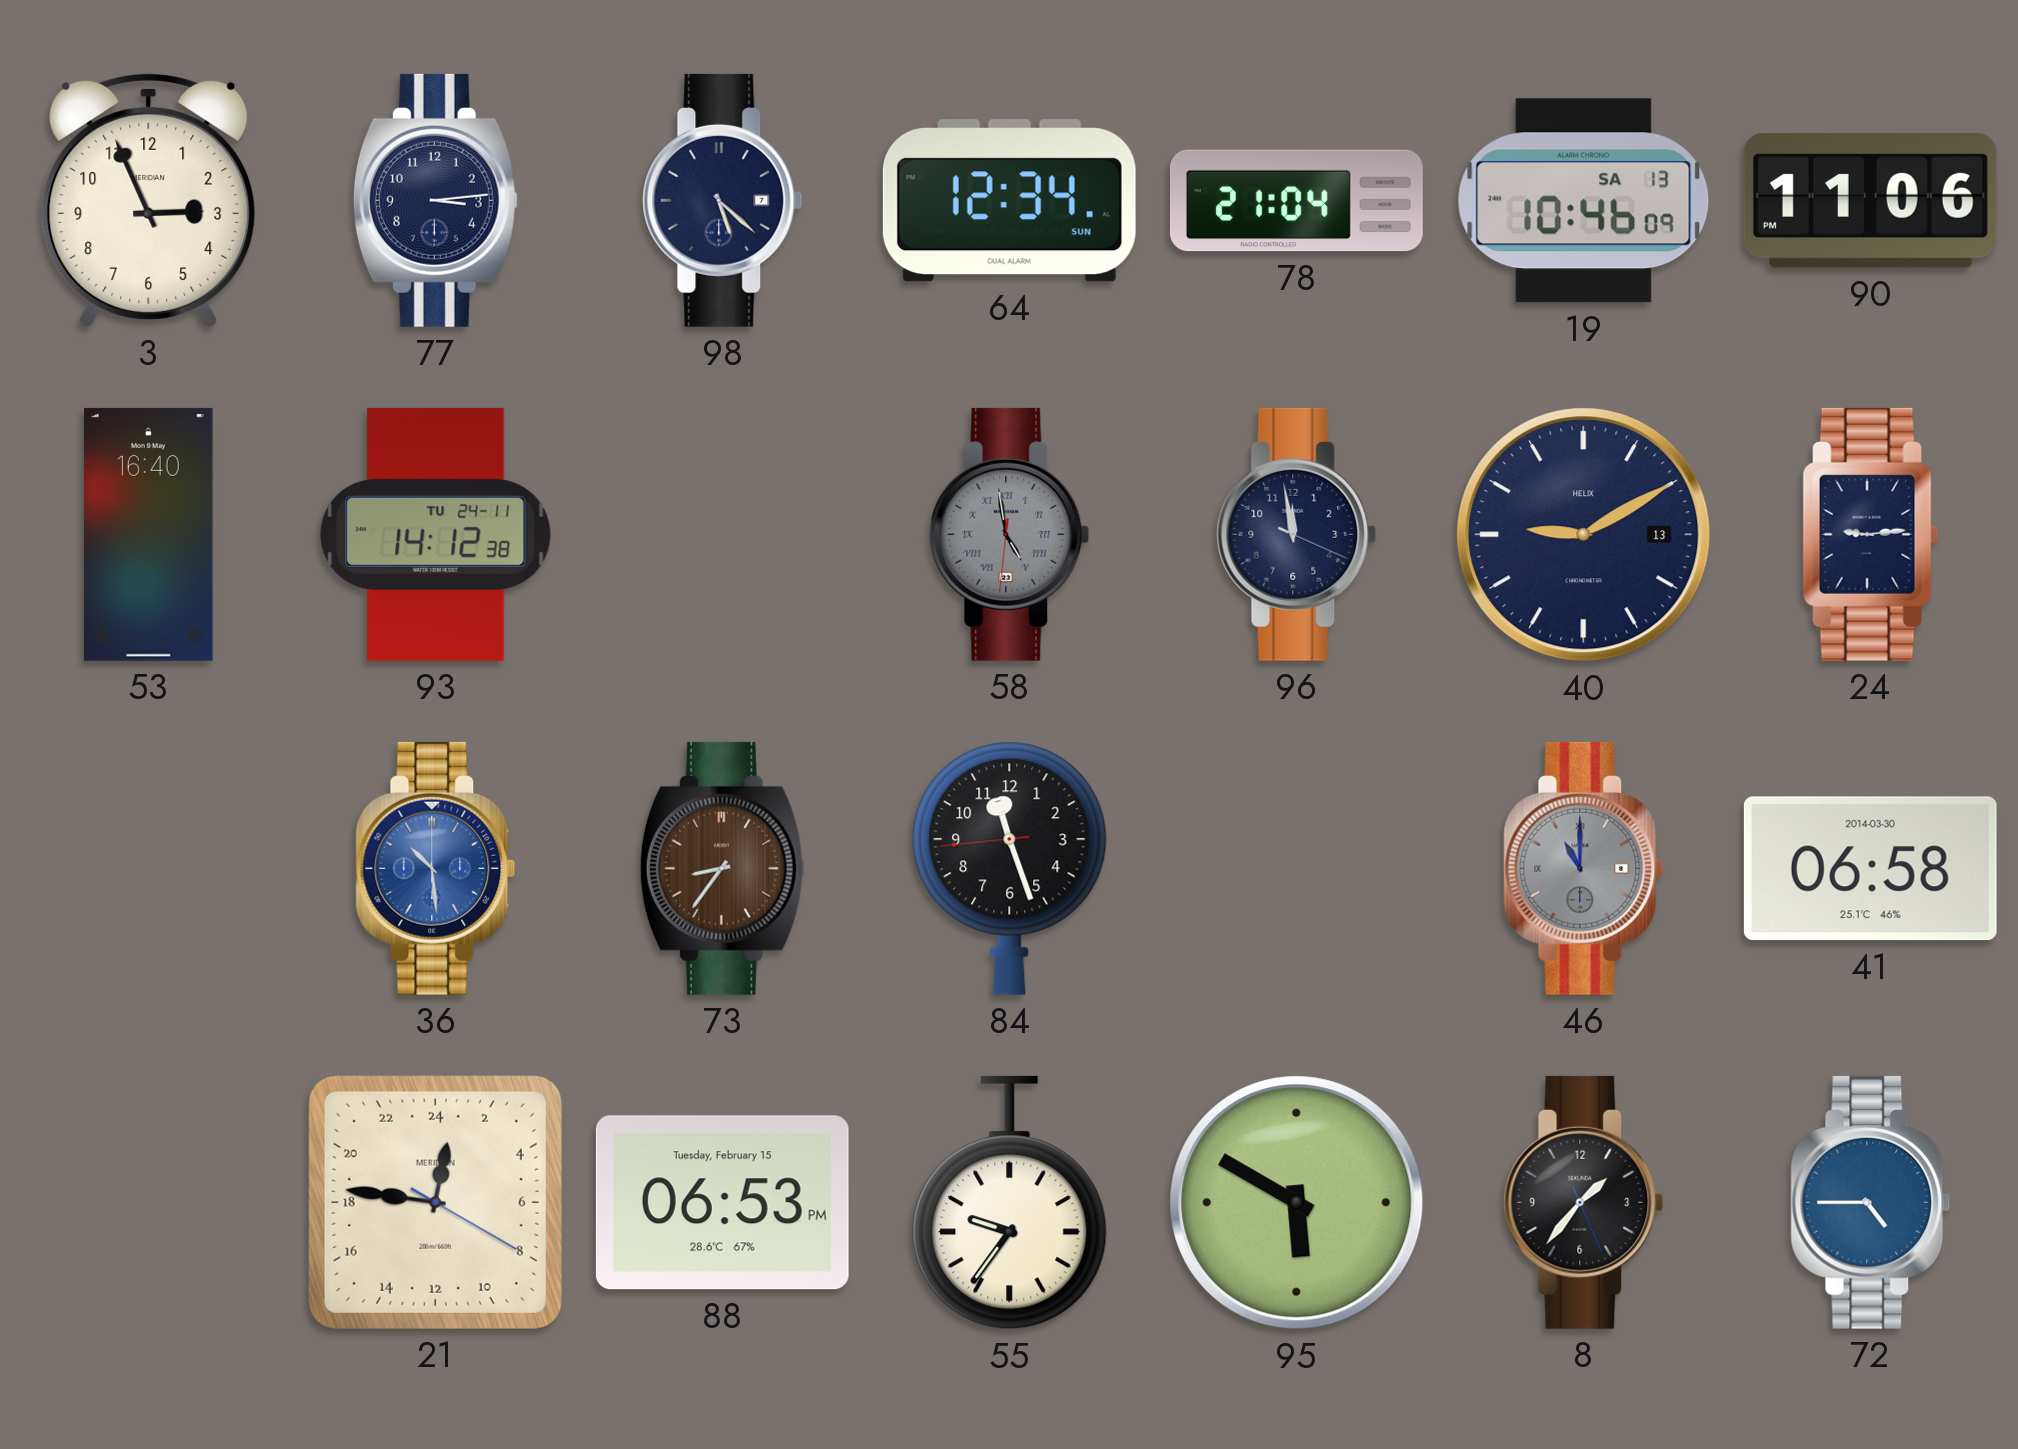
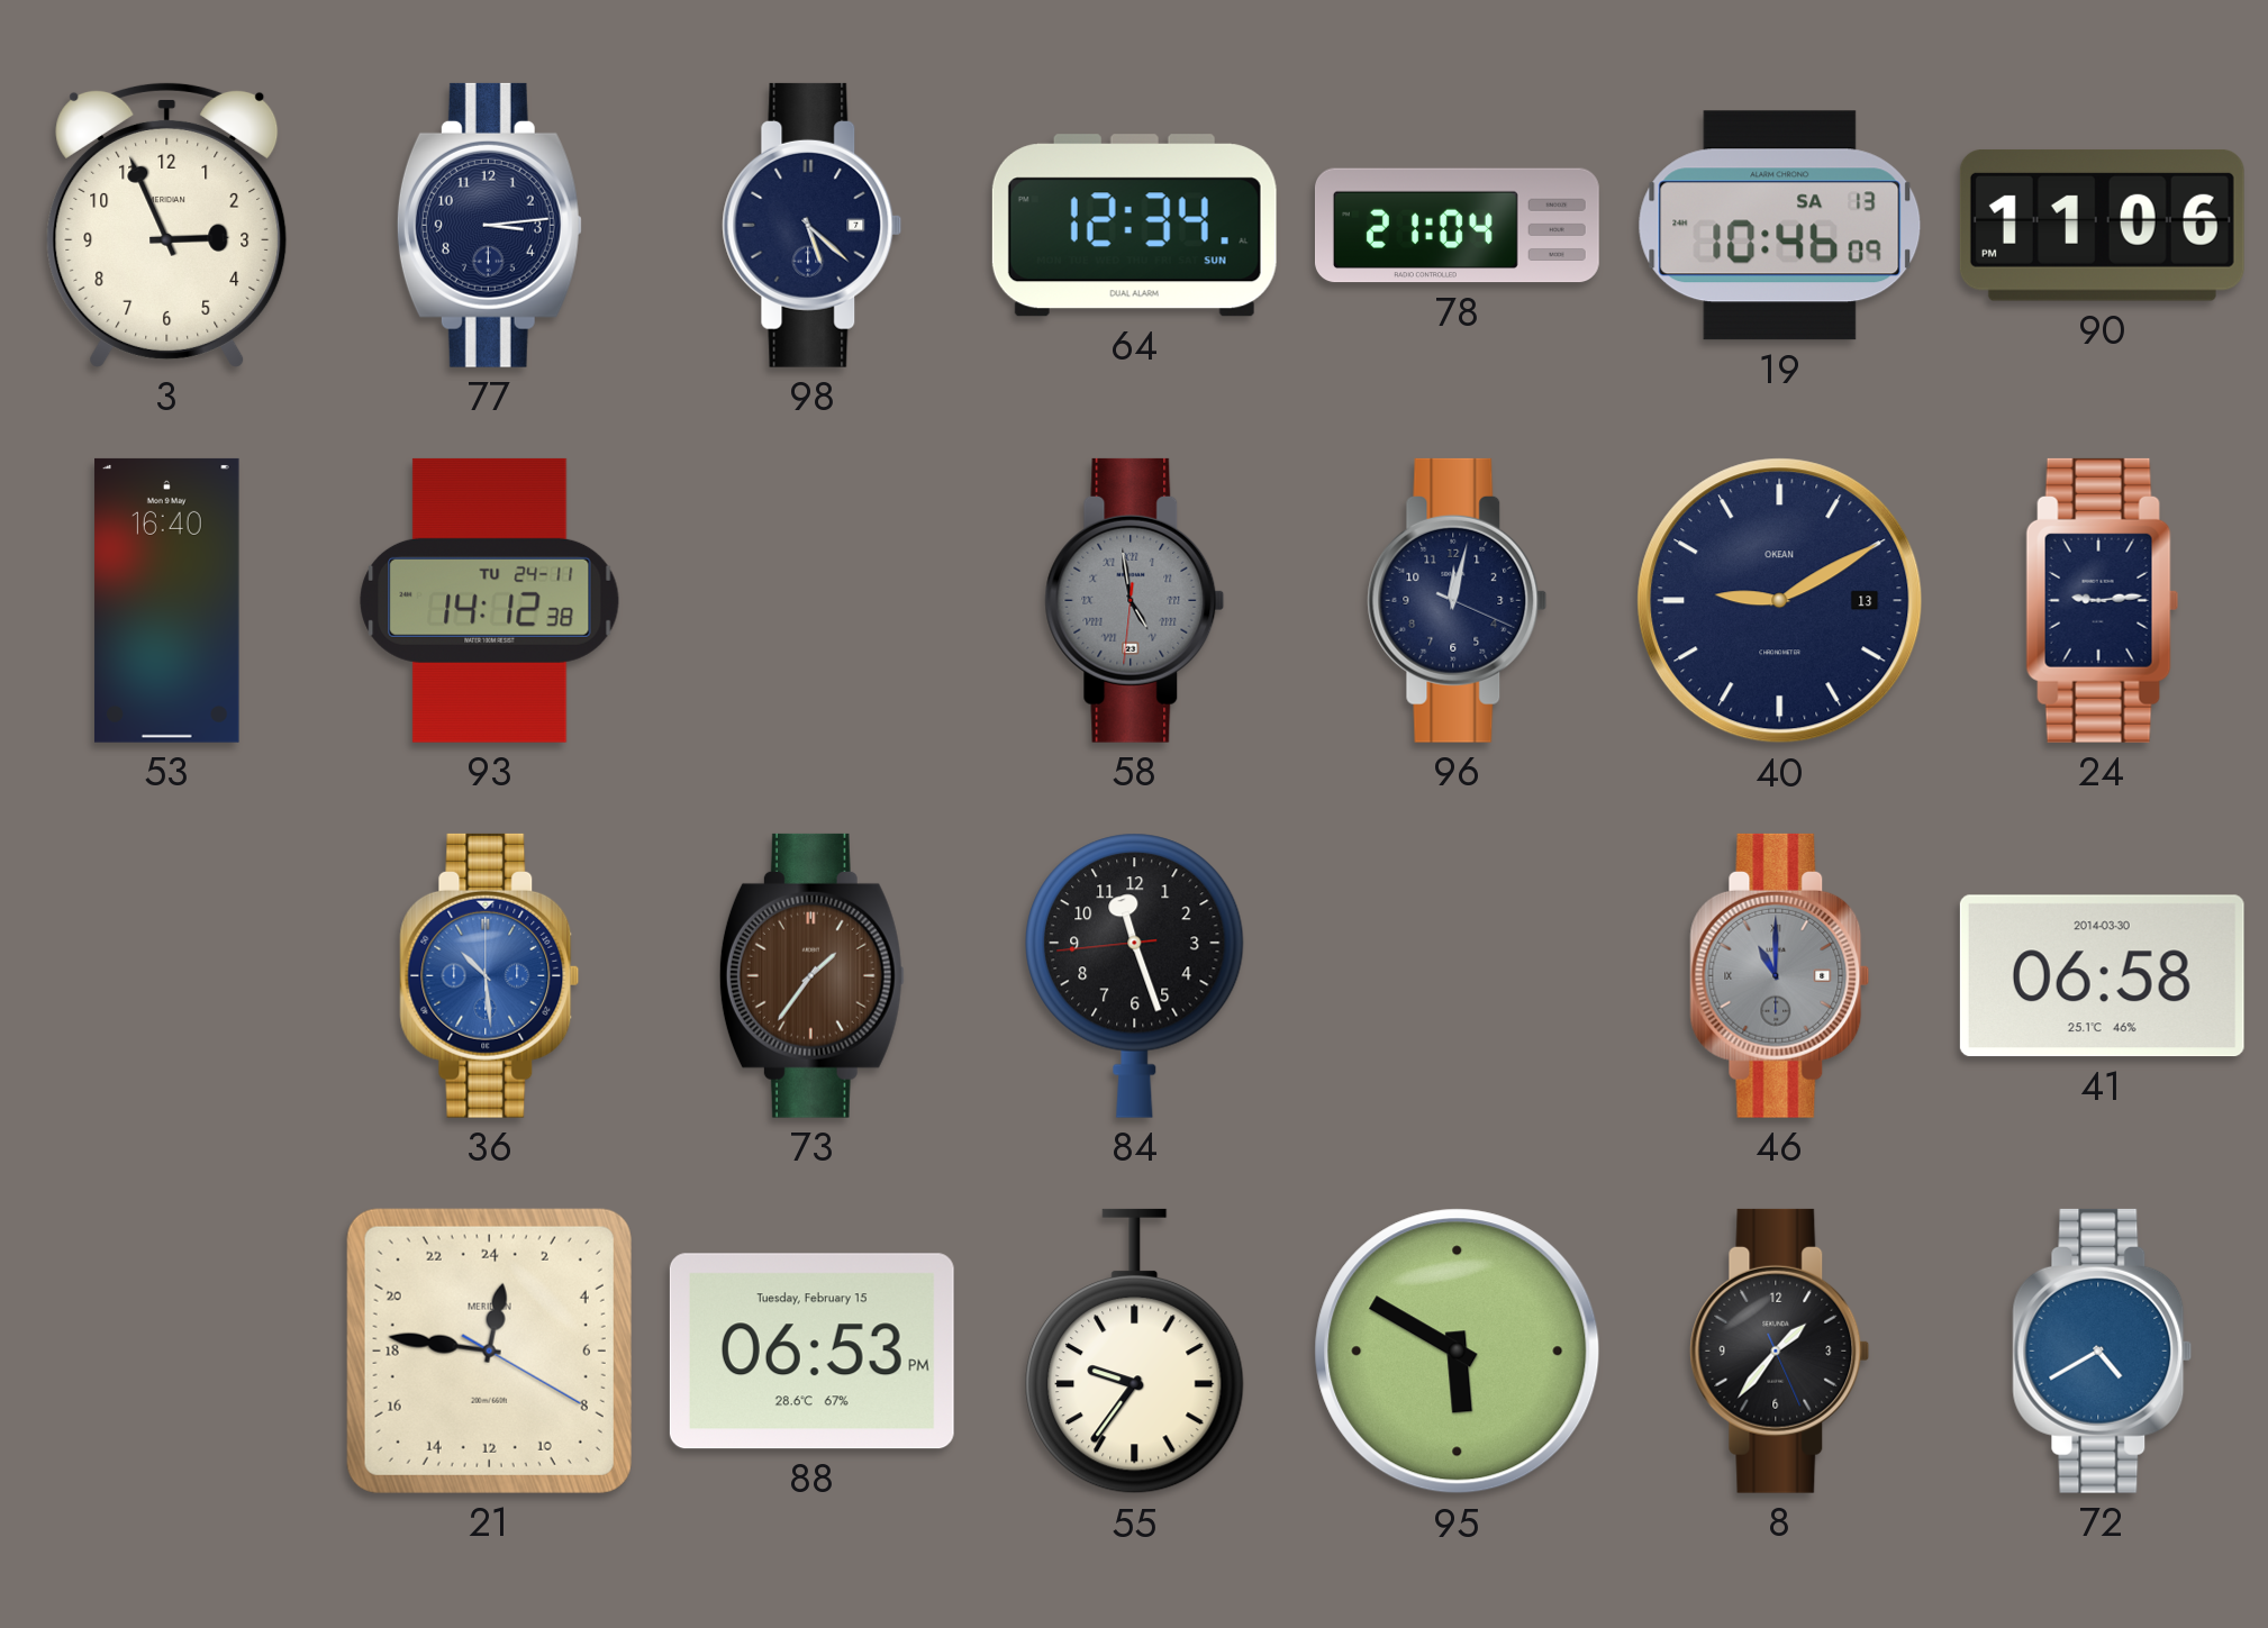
96: 11:58 -> 12:02
40 brand: HELIX -> OKEAN
73: 8:36 -> 1:36
72: 4:45 -> 4:40
